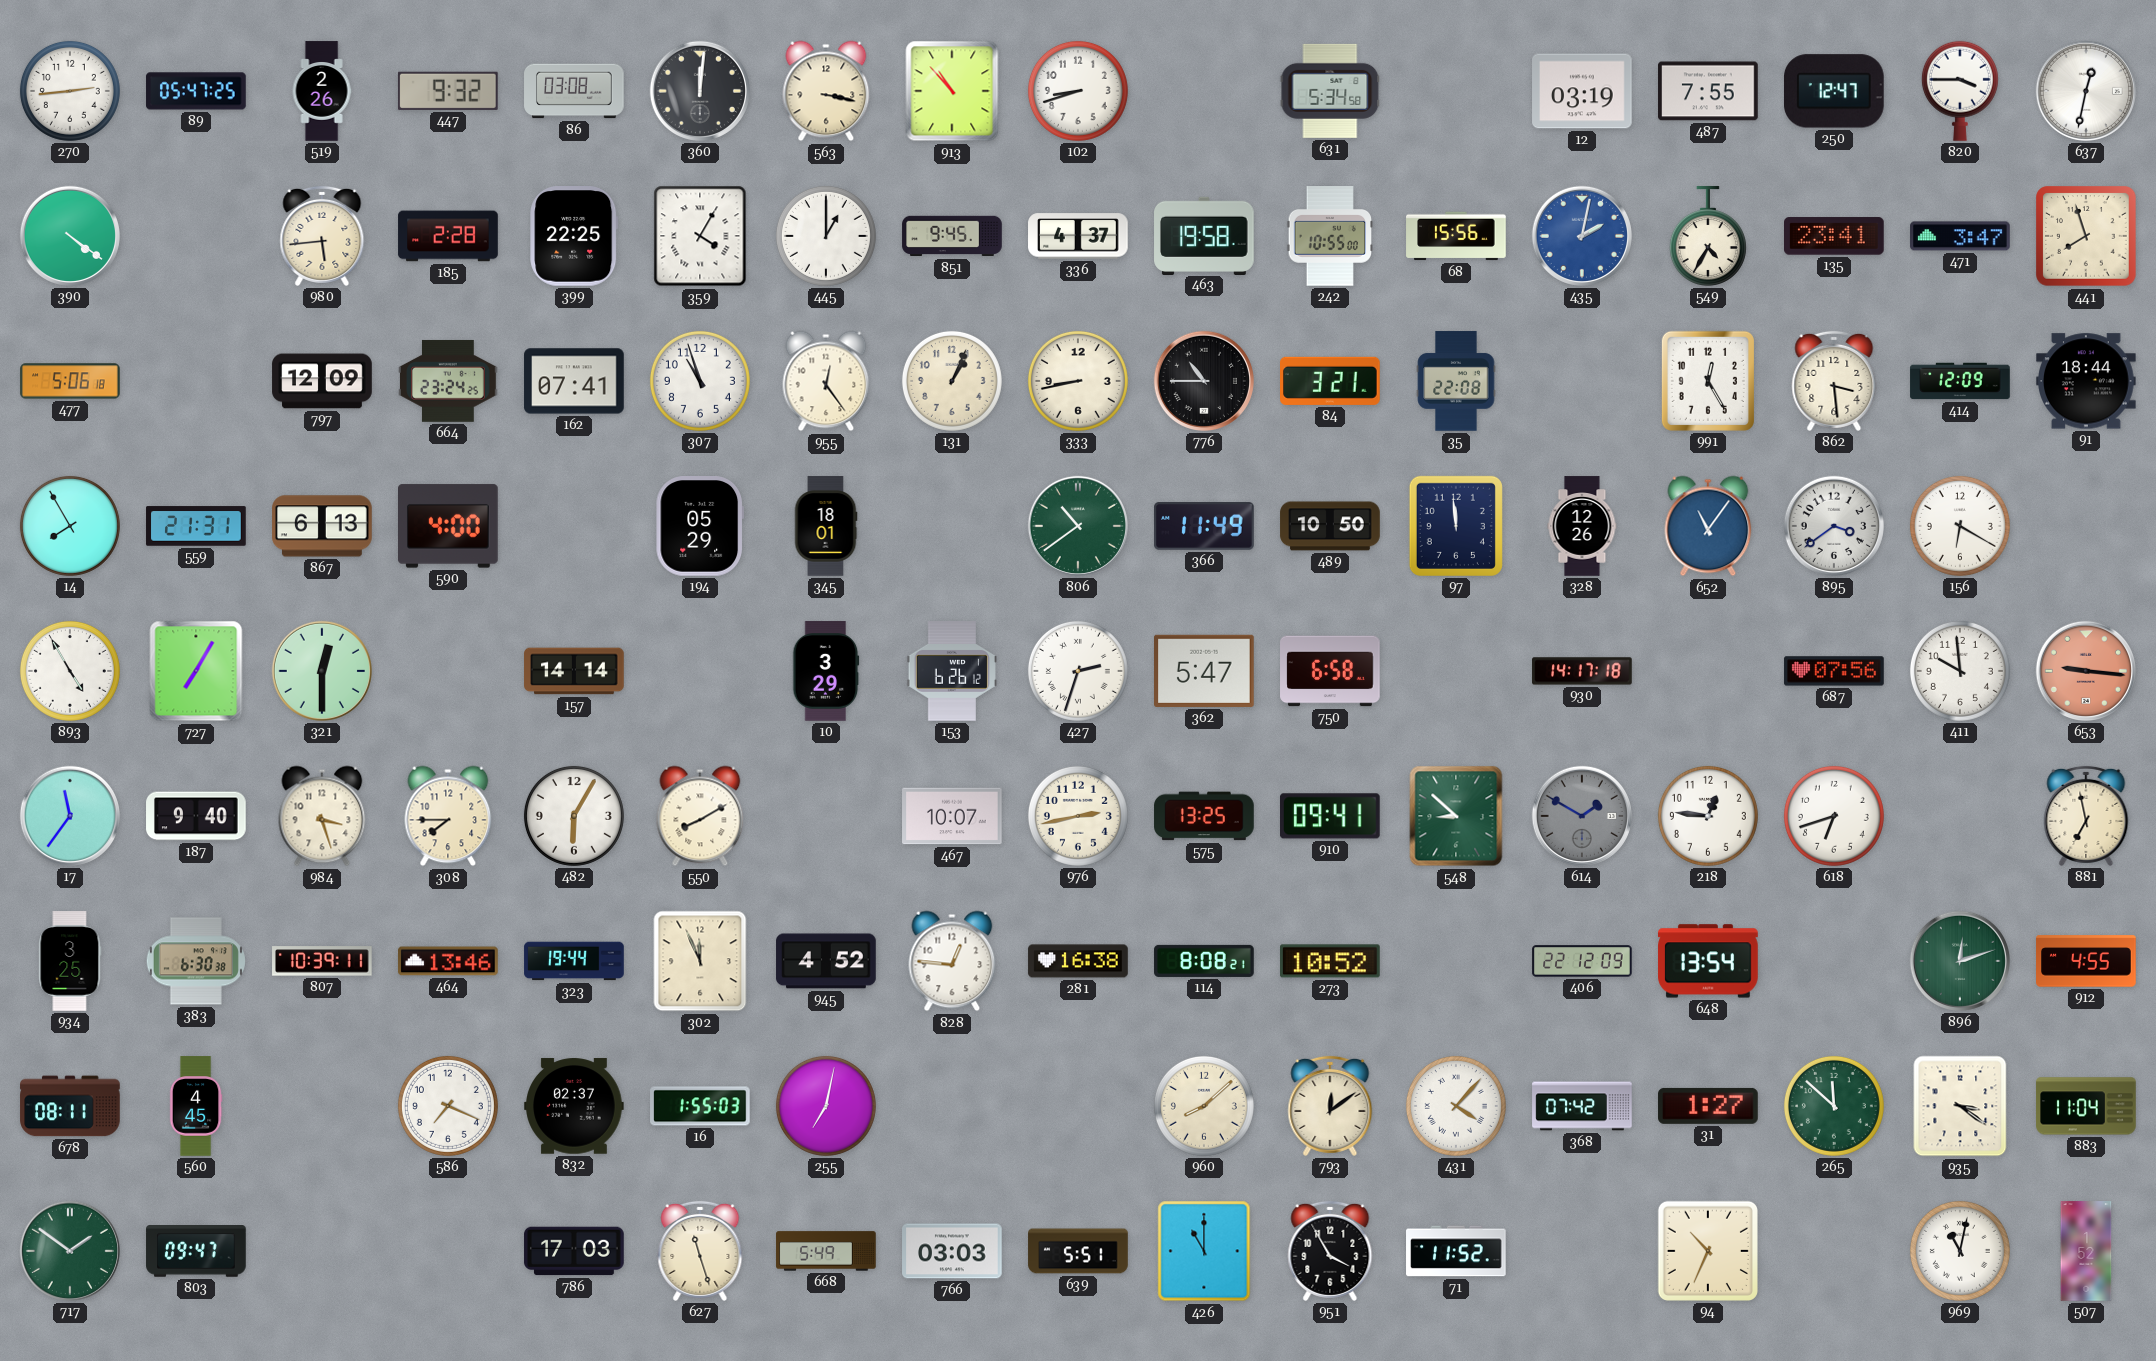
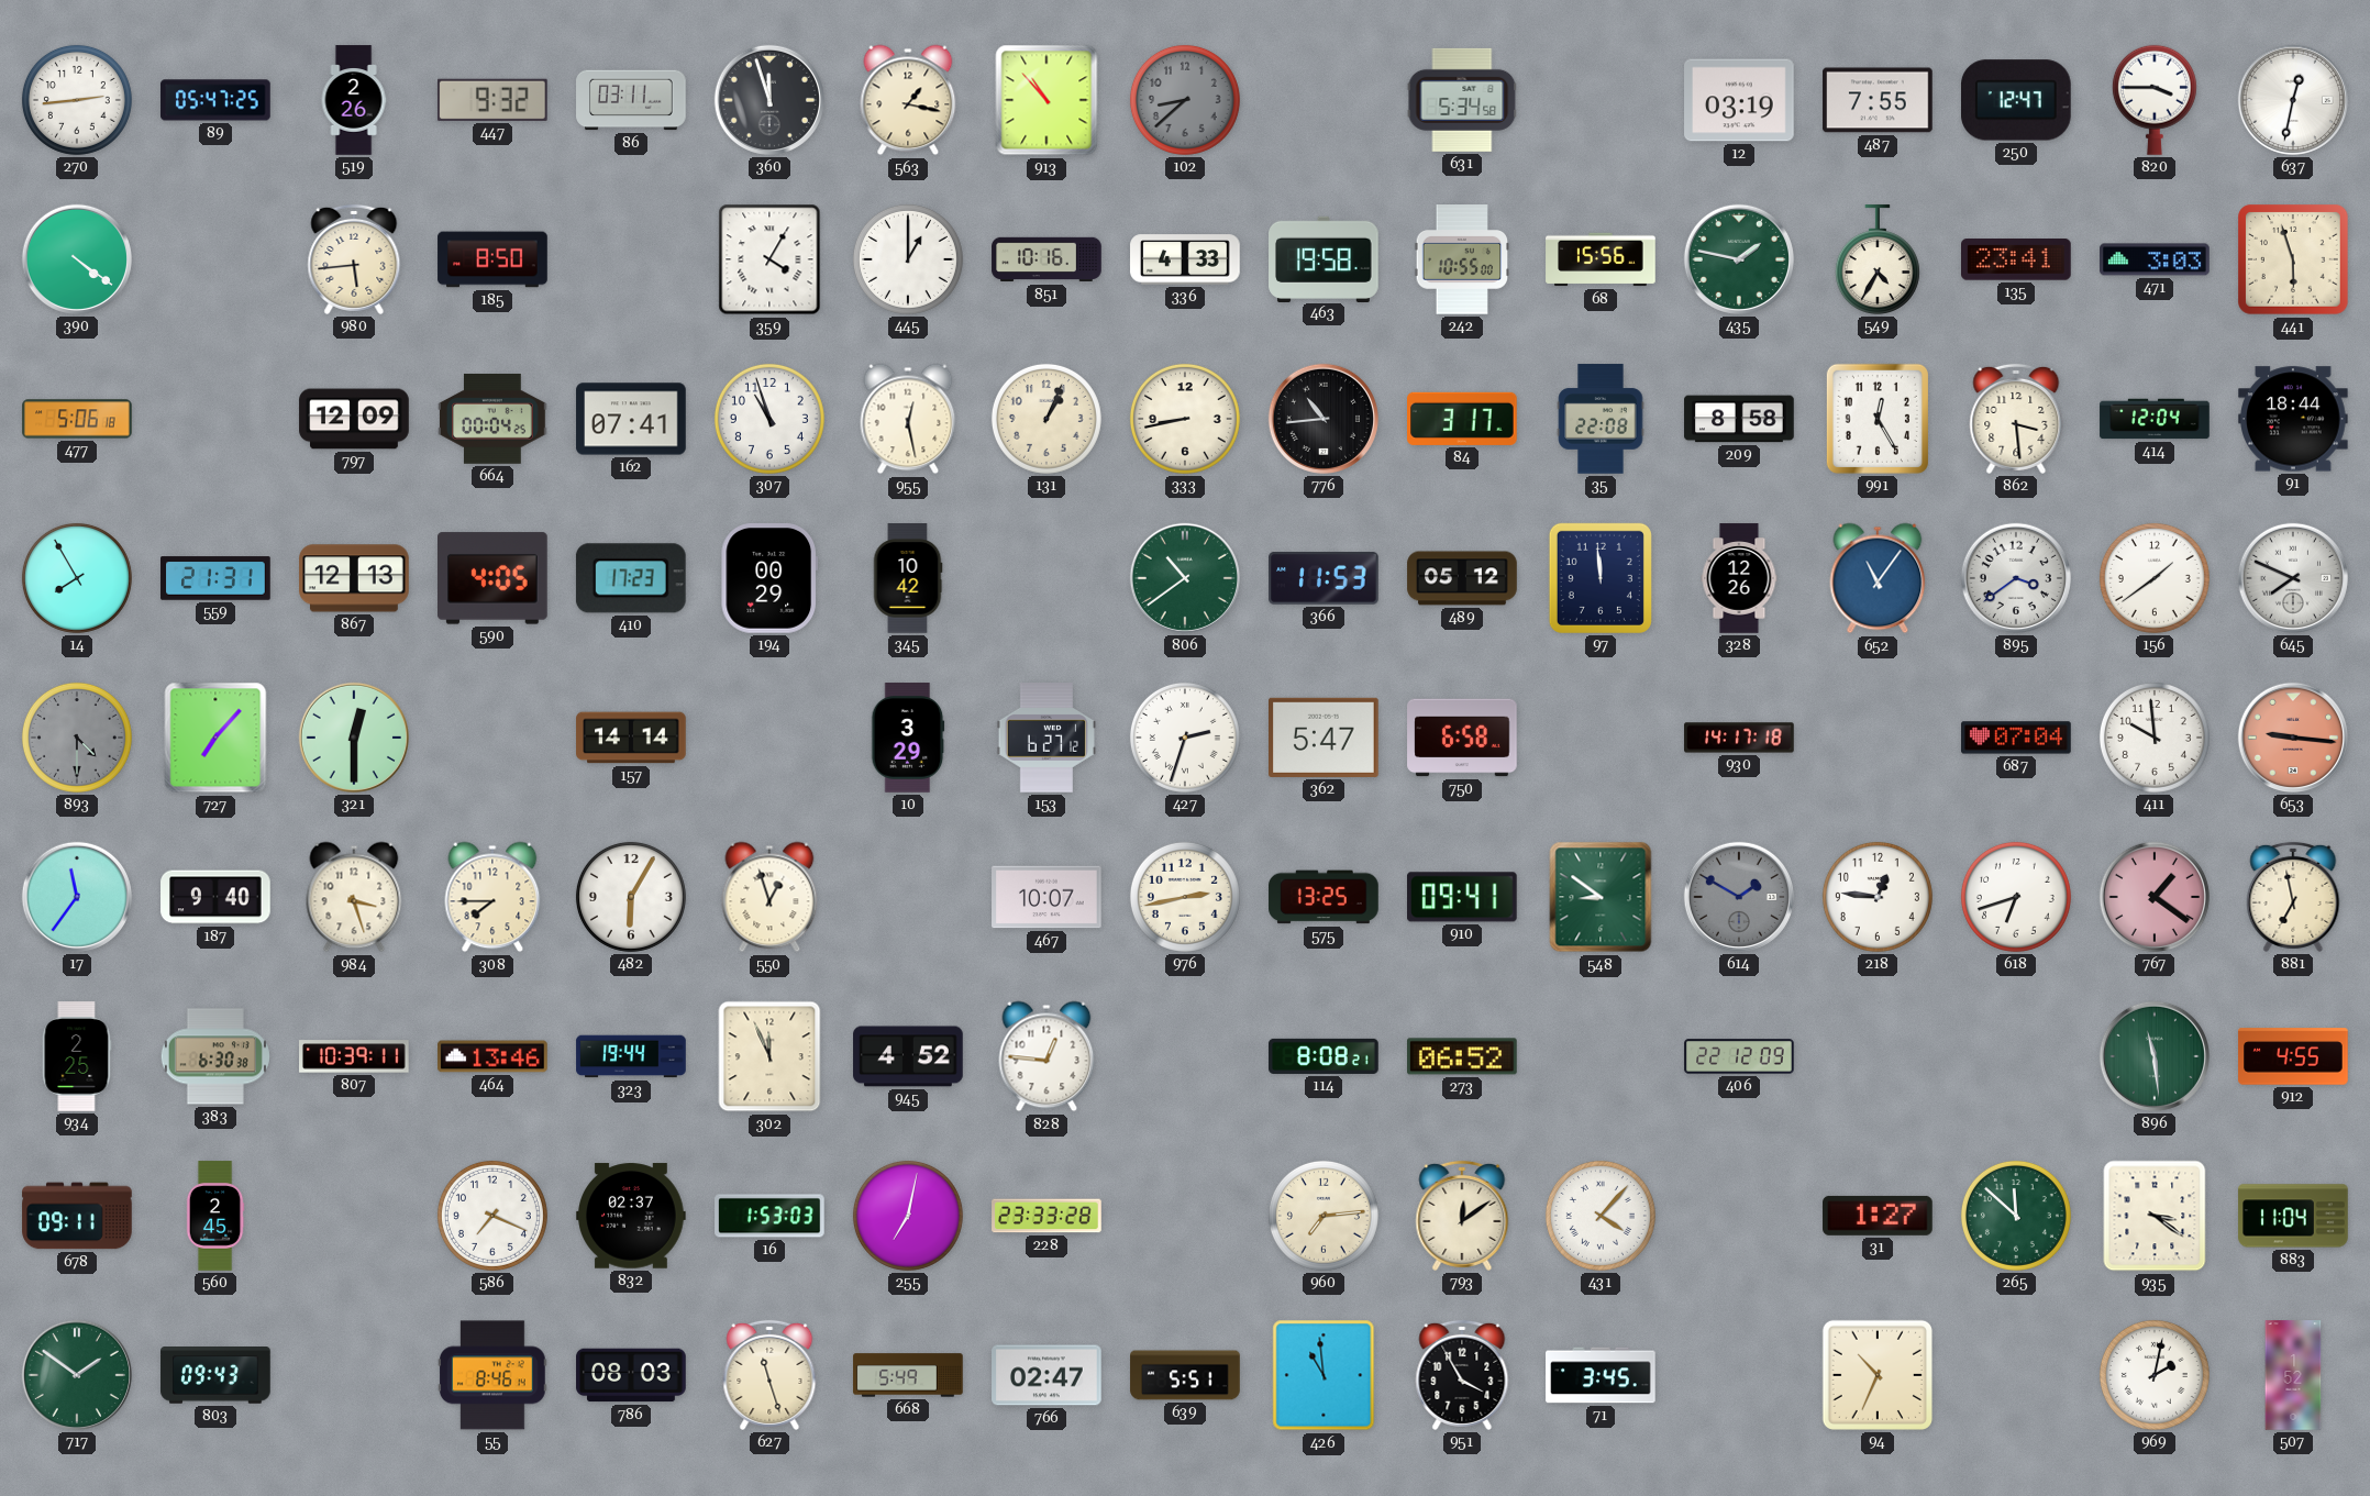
86: 03:08 -> 03:11
360: 12:01 -> 11:57
563: 3:17 -> 1:17
102: 8:42 -> 8:38
102 dial: white -> grey
185: 2:28 -> 8:50
399: 22:25 -> none
851: 9:45 -> 10:16
336: 4:37 -> 4:33
435: 2:02 -> 1:47
435 dial: blue -> green
471: 3:47 -> 3:03
441: 7:57 -> 5:57
664: 23:24 -> 00:04
955: 12:24 -> 12:28
776: 10:45 -> 10:44
84: 3:21 -> 3:17
209: none -> 8:58
414: 12:09 -> 12:04
867: 6:13 -> 12:13
590: 4:00 -> 4:05
410: none -> 17:23
194: 05:29 -> 00:29
345: 18:01 -> 10:42
366: 11:49 -> 11:53
489: 10:50 -> 05:12
156: 6:20 -> 1:39
645: none -> 7:49
893: 4:55 -> 4:30
893 dial: white -> grey
727: 7:05 -> 7:07
153: 6:26 -> 6:27
687: 07:56 -> 07:04
550: 8:10 -> 12:57
548: 8:52 -> 8:51
767: none -> 1:21
934: 3:25 -> 2:25
281: 16:38 -> none
273: 10:52 -> 06:52
648: 13:54 -> none
896: 12:12 -> 11:29
678: 08:11 -> 09:11
560: 4:45 -> 2:45
16: 1:55 -> 1:53
228: none -> 23:33
960: 8:08 -> 7:14
368: 07:42 -> none
803: 09:47 -> 09:43
55: none -> 8:46
786: 17:03 -> 08:03
766: 03:03 -> 02:47
426: 11:00 -> 10:59
71: 11:52 -> 3:45
969: 11:02 -> 2:02
